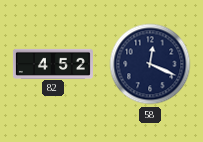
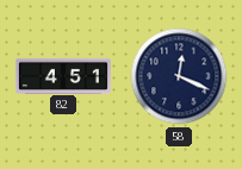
82: 4:52 -> 4:51
